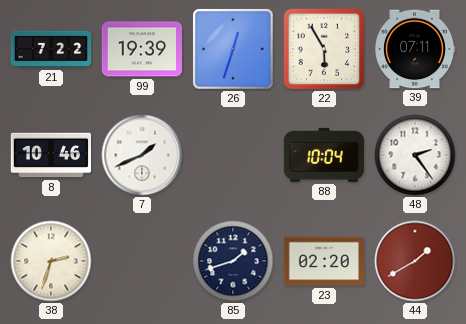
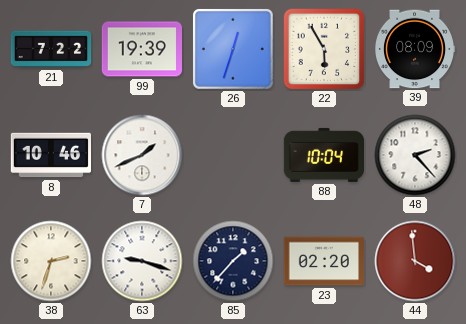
39: 07:11 -> 08:09
48: 2:24 -> 2:23
63: none -> 9:18
85: 1:42 -> 1:37
44: 1:40 -> 3:59
